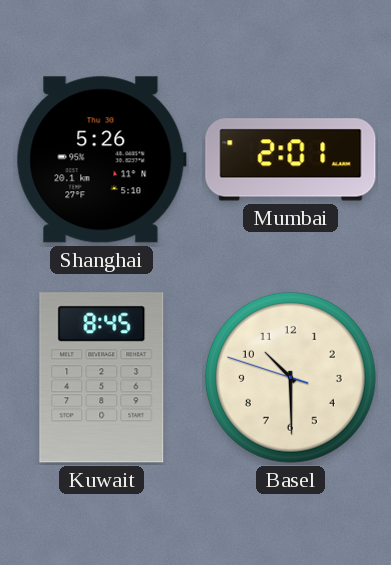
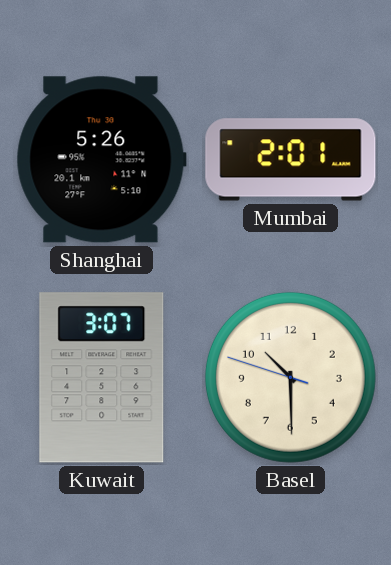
Kuwait: 8:45 -> 3:07
